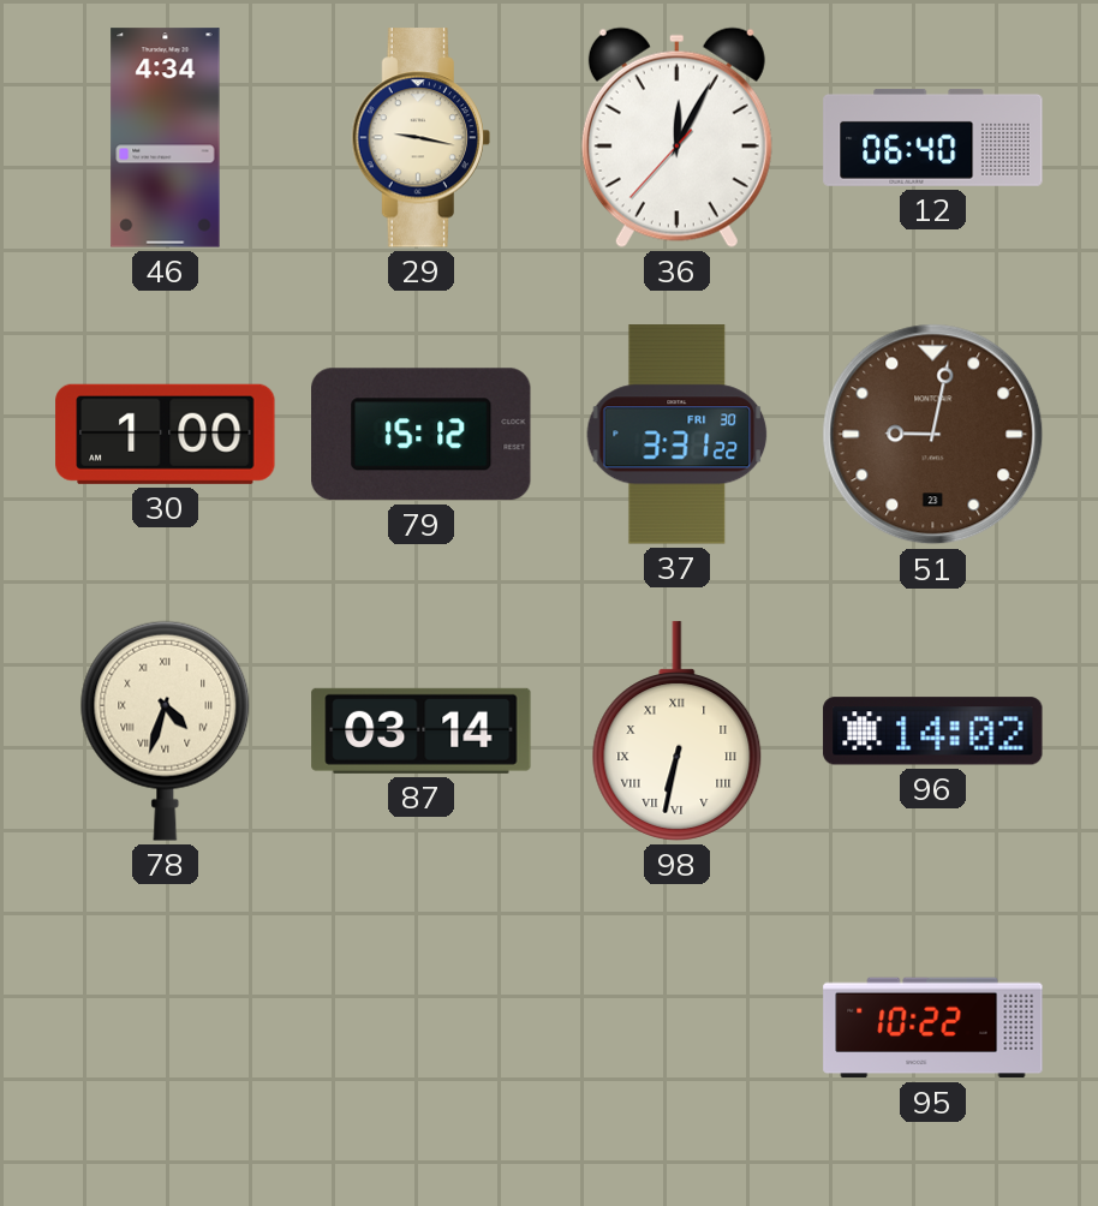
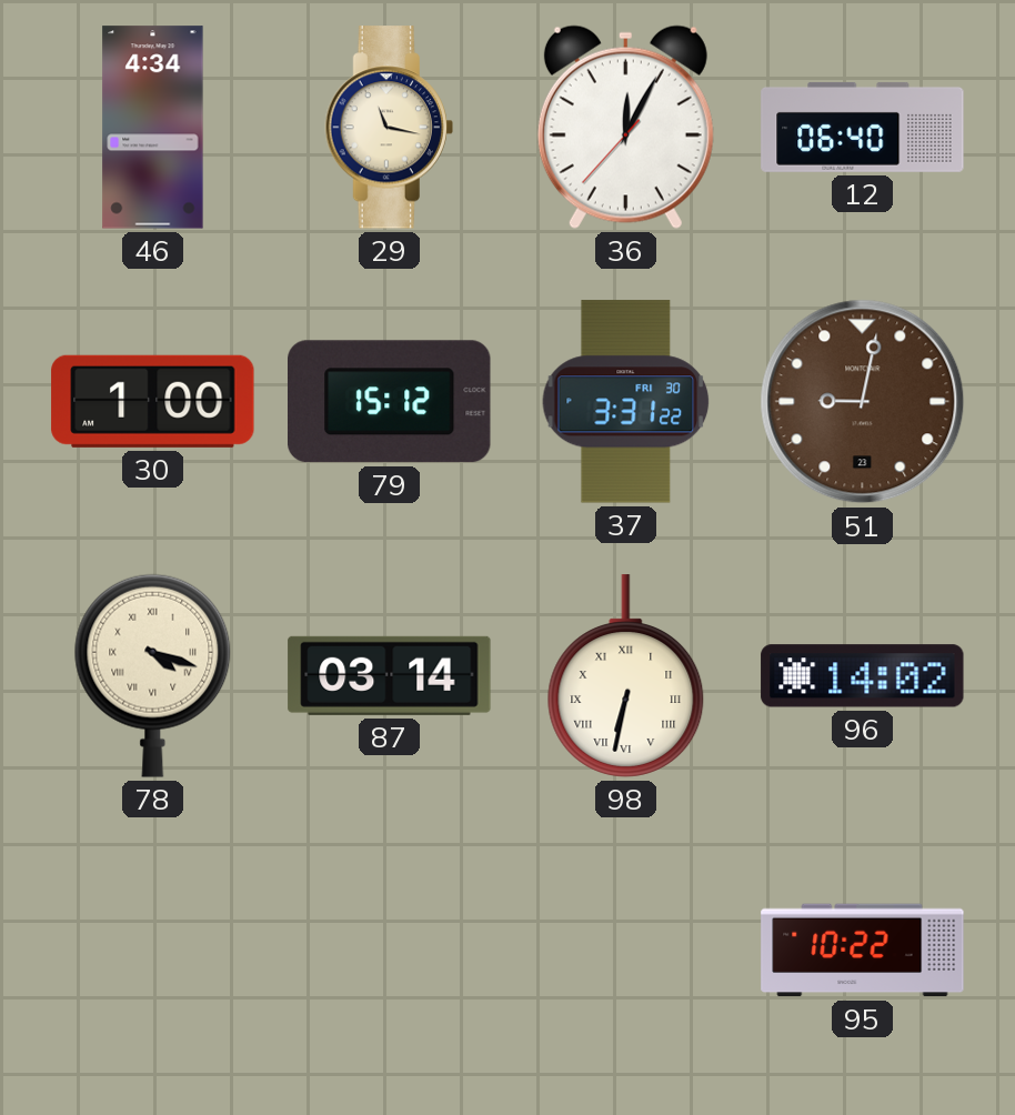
29: 9:17 -> 11:17
78: 4:33 -> 4:18
